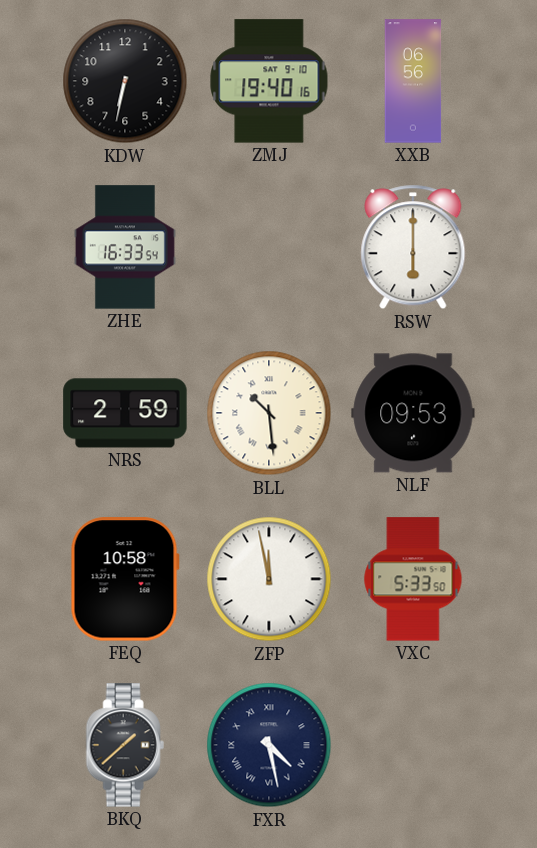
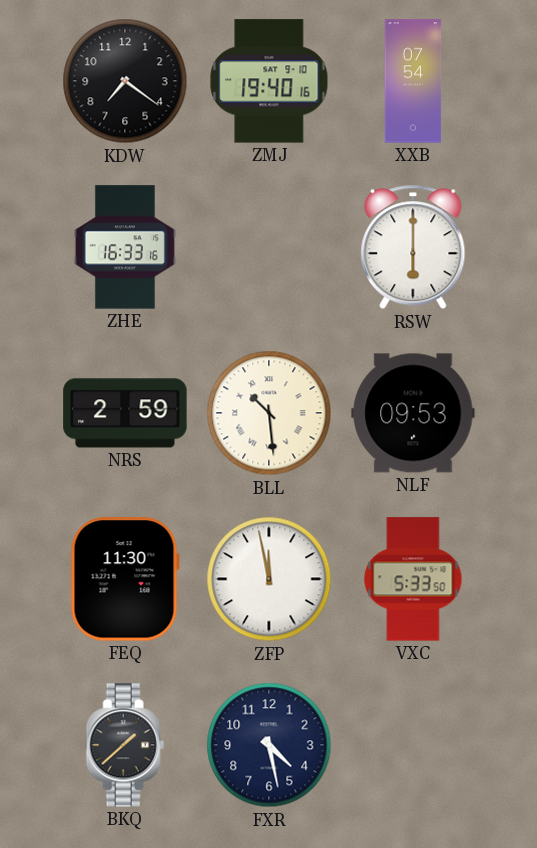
KDW: 6:32 -> 7:21
XXB: 06:56 -> 07:54
ZHE: 16:33:54 -> 16:33:16
FEQ: 10:58 -> 11:30
FXR numerals: Roman -> Arabic
